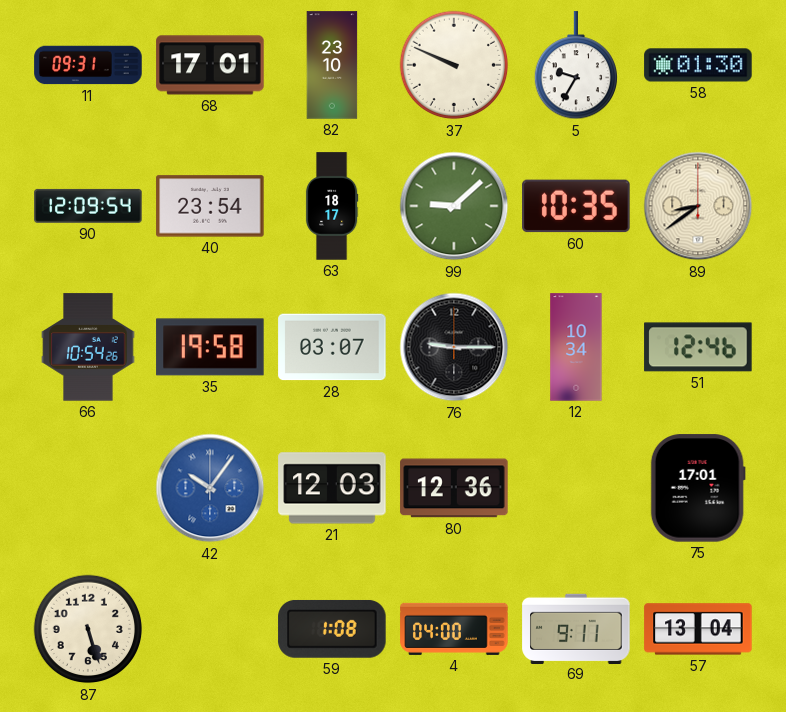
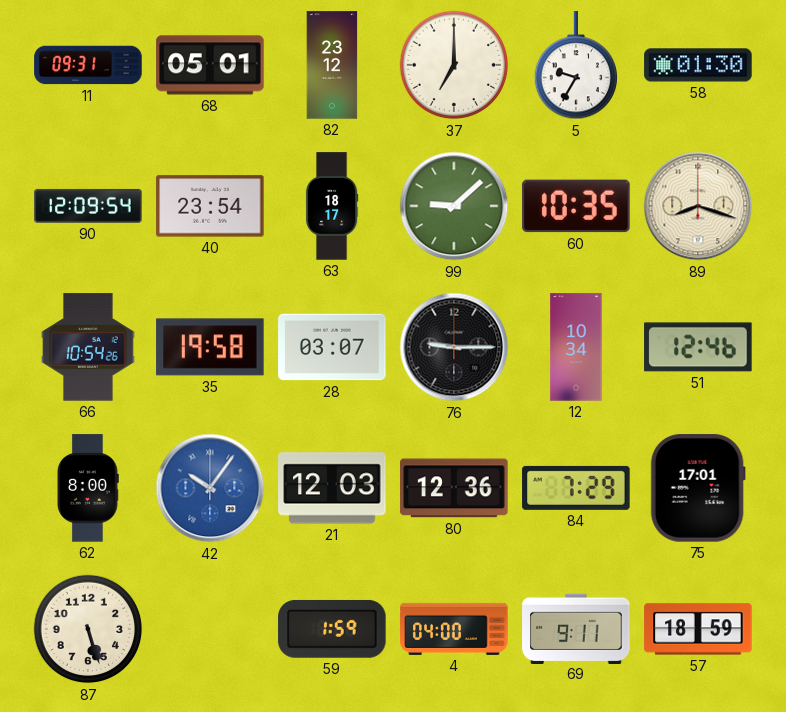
68: 17:01 -> 05:01
82: 23:10 -> 23:12
37: 9:49 -> 7:00
89: 8:39 -> 8:18
62: none -> 8:00
84: none -> 7:29
59: 1:08 -> 1:59
57: 13:04 -> 18:59
